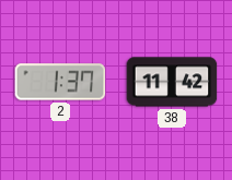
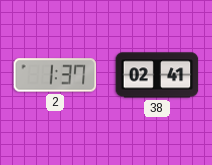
38: 11:42 -> 02:41
